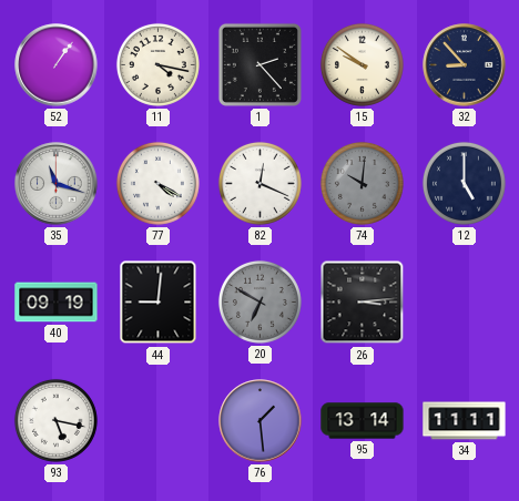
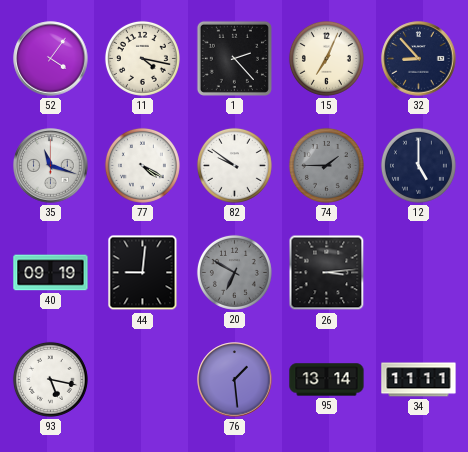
52: 1:06 -> 4:06
15: 9:51 -> 7:04
82: 12:19 -> 9:51
74: 10:01 -> 1:45
